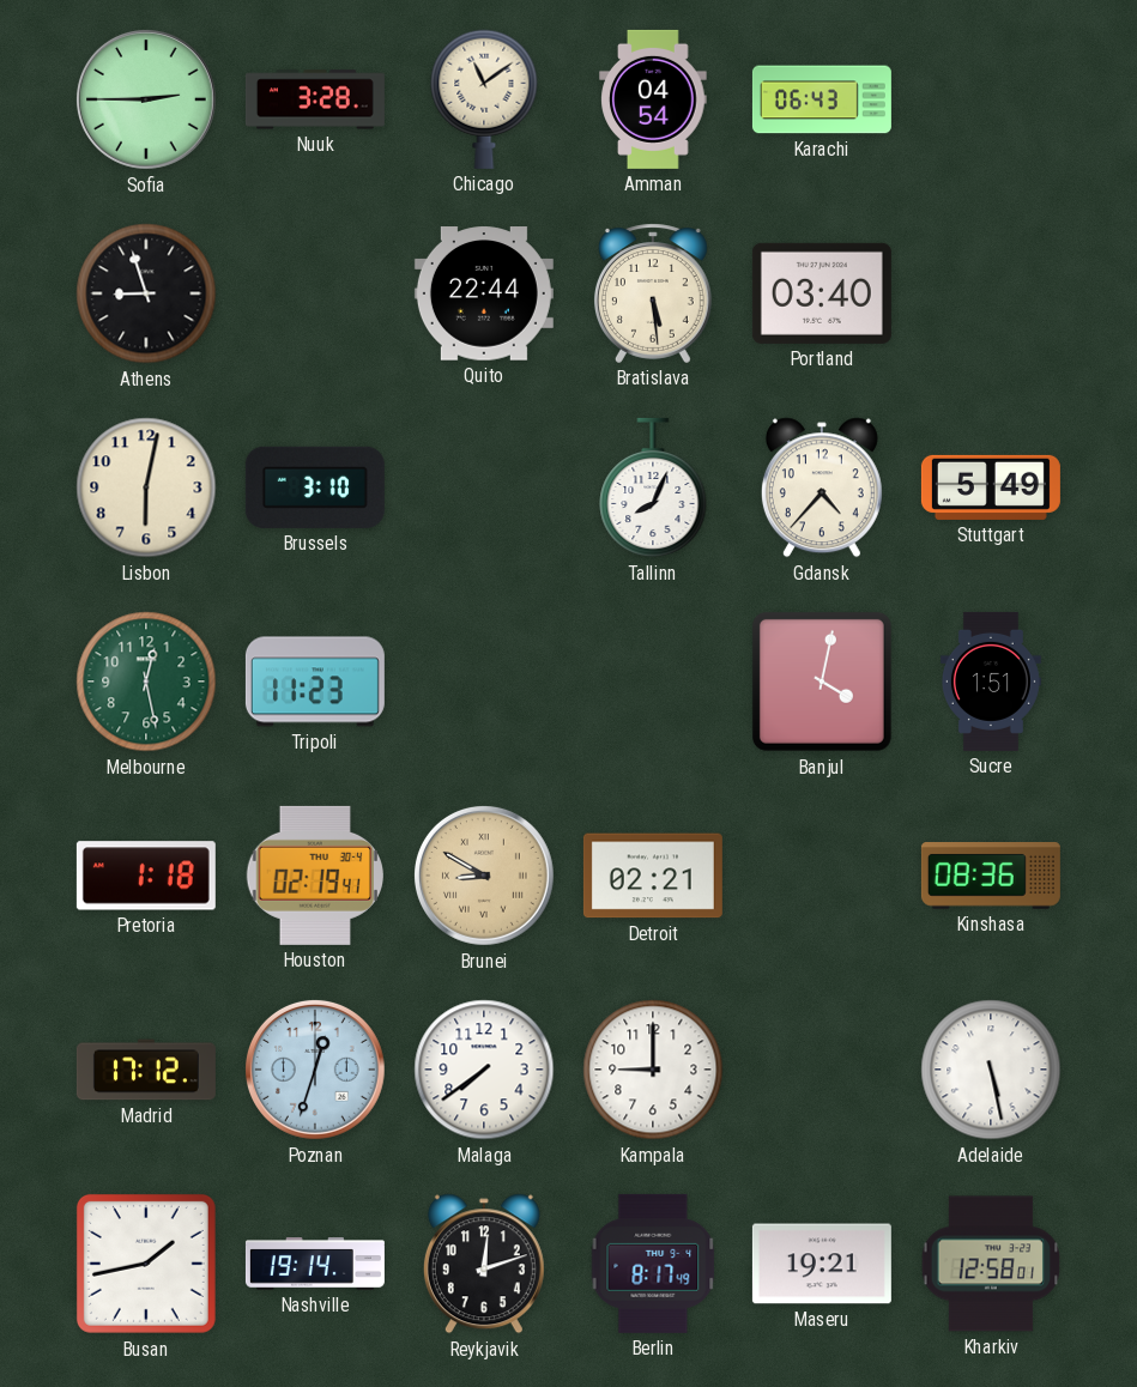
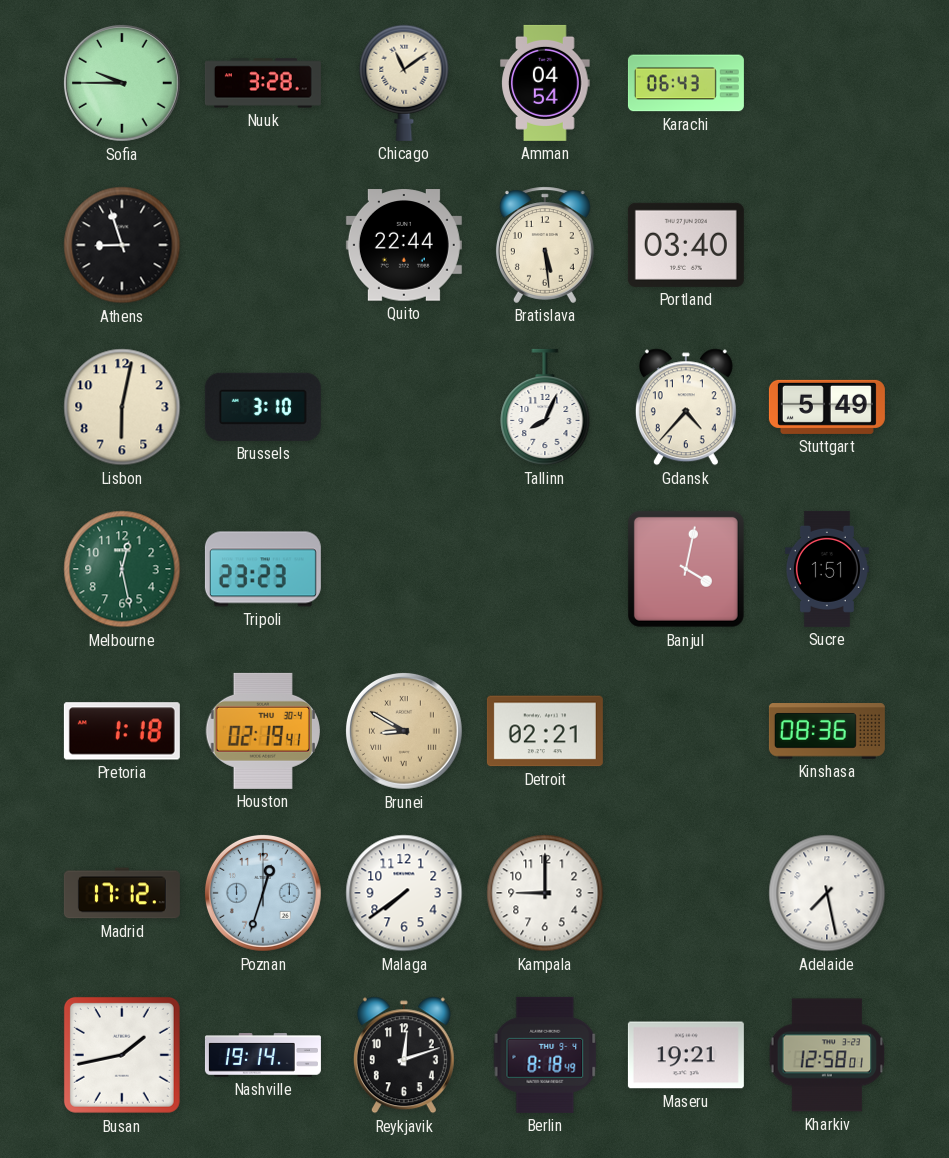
Sofia: 2:45 -> 9:45
Tripoli: 11:23 -> 23:23
Adelaide: 5:28 -> 7:28
Berlin: 8:17 -> 8:18
